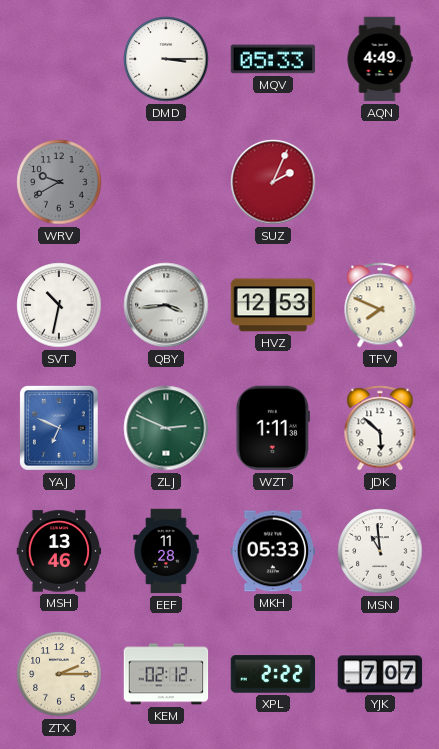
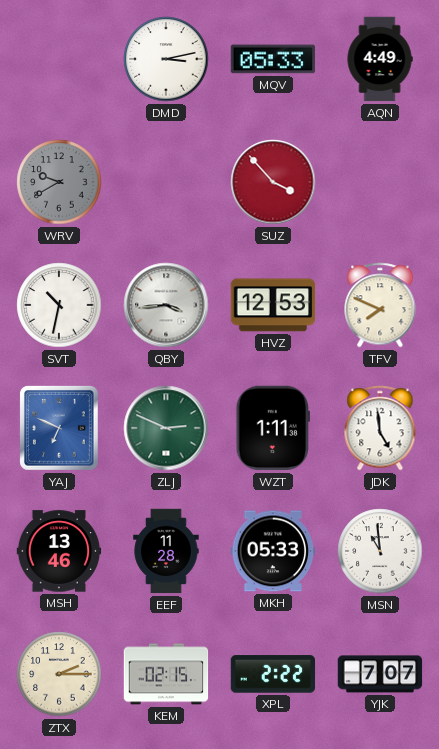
DMD: 3:15 -> 3:13
SUZ: 2:04 -> 3:53
JDK: 5:52 -> 4:59
KEM: 02:12 -> 02:15
